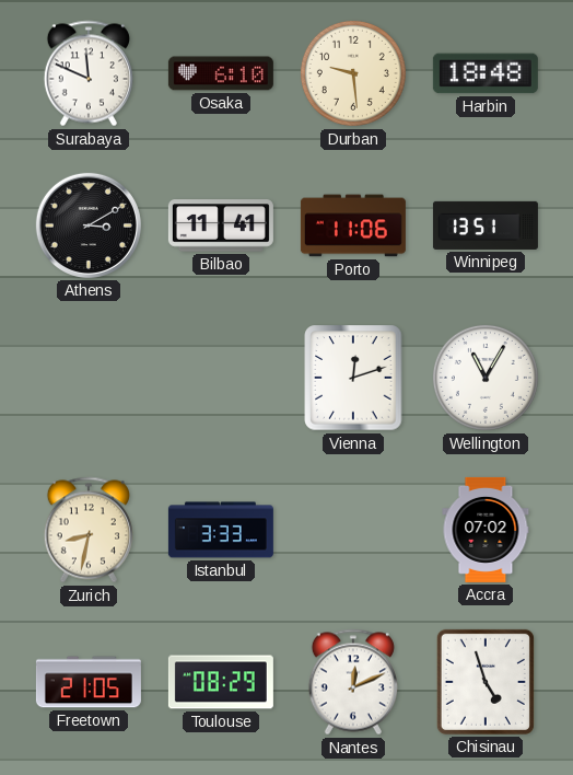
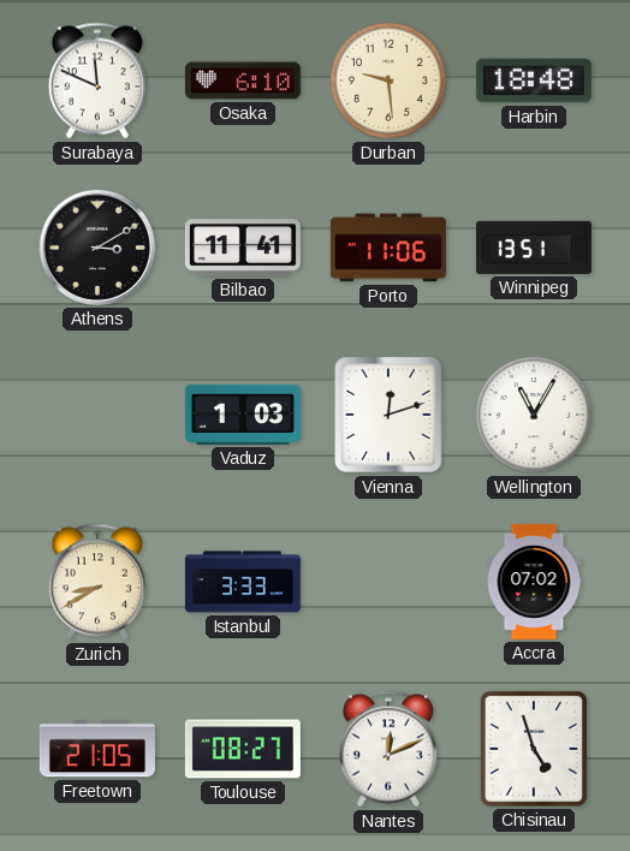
Vaduz: none -> 1:03
Zurich: 8:32 -> 8:40
Toulouse: 08:29 -> 08:27
